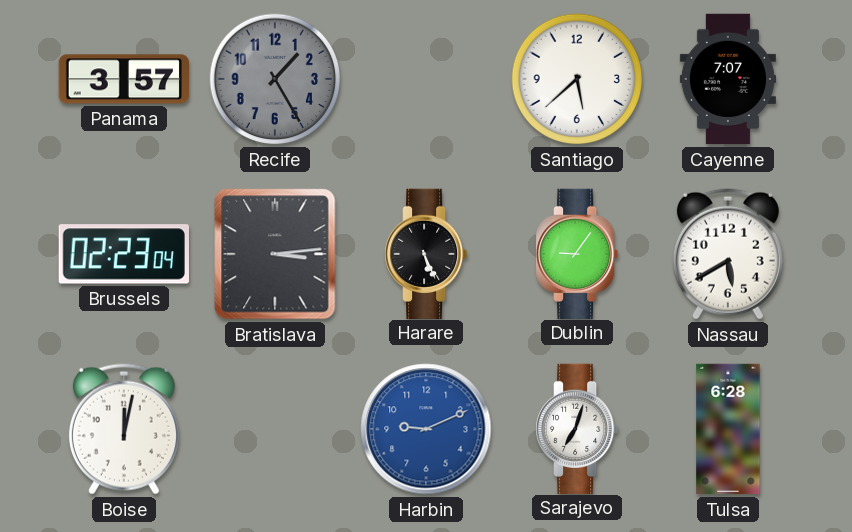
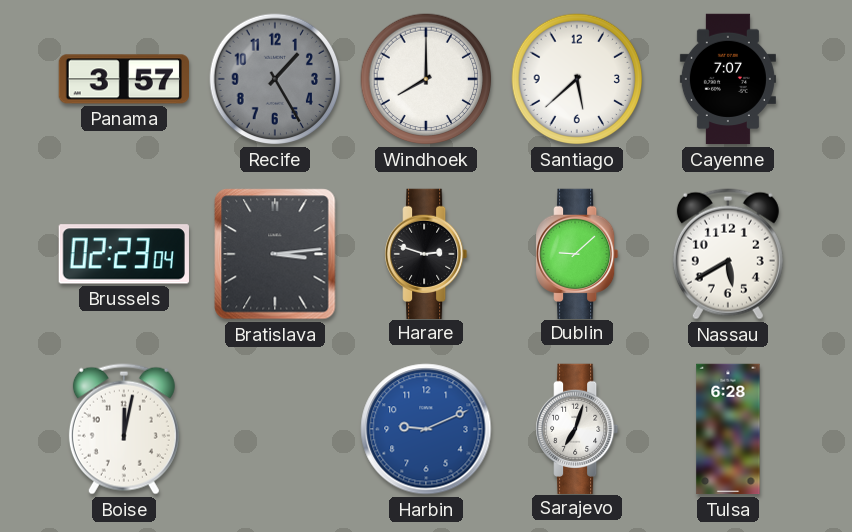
Windhoek: none -> 8:00
Harare: 5:26 -> 2:48
Dublin: 9:06 -> 9:08
